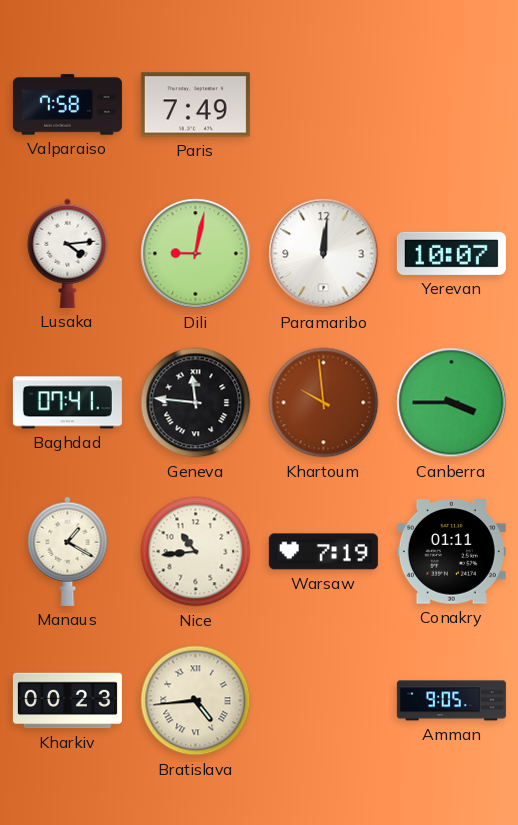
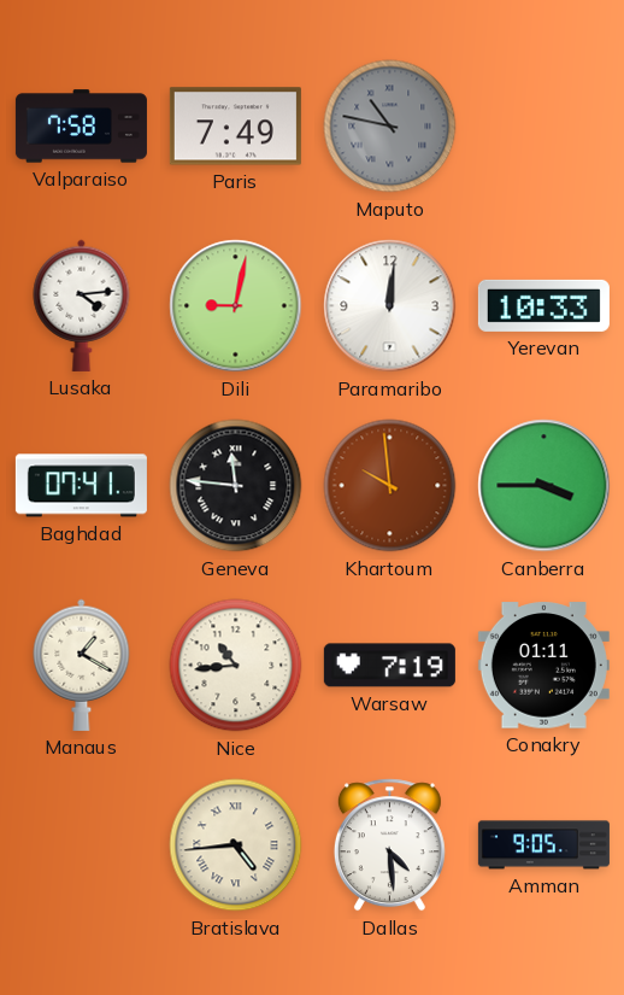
Maputo: none -> 10:47
Yerevan: 10:07 -> 10:33
Kharkiv: 00:23 -> none
Dallas: none -> 4:29
